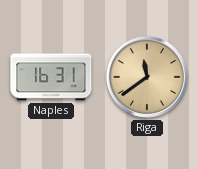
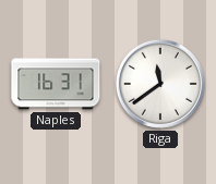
Riga dial: champagne -> white
